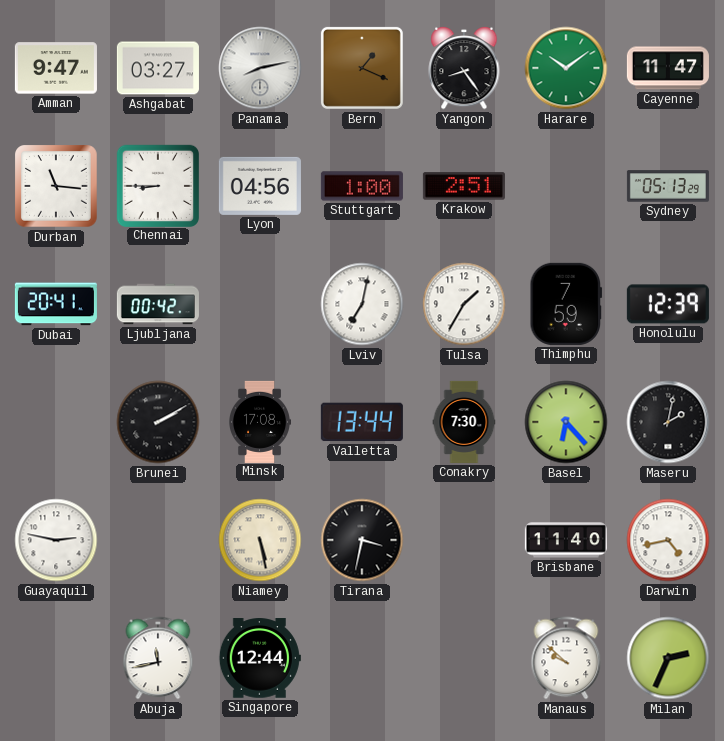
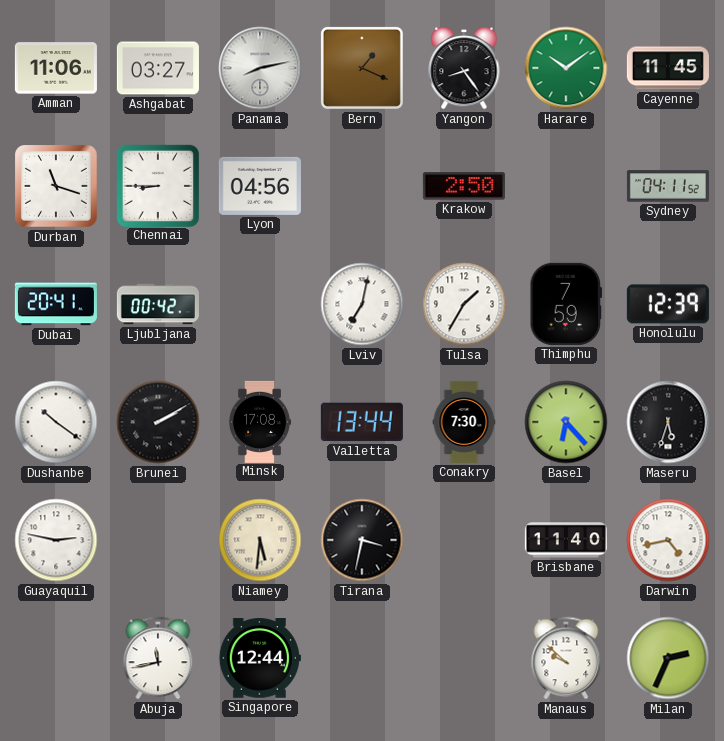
Amman: 9:47 -> 11:06
Cayenne: 11:47 -> 11:45
Durban: 11:16 -> 11:18
Stuttgart: 1:00 -> none
Krakow: 2:51 -> 2:50
Sydney: 05:13 -> 04:11
Dushanbe: none -> 10:21
Maseru: 2:02 -> 5:33
Niamey: 5:28 -> 5:31
